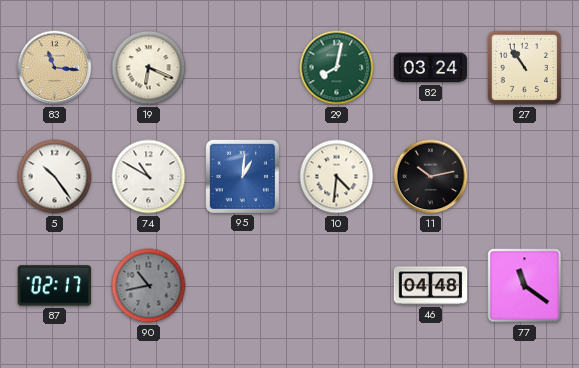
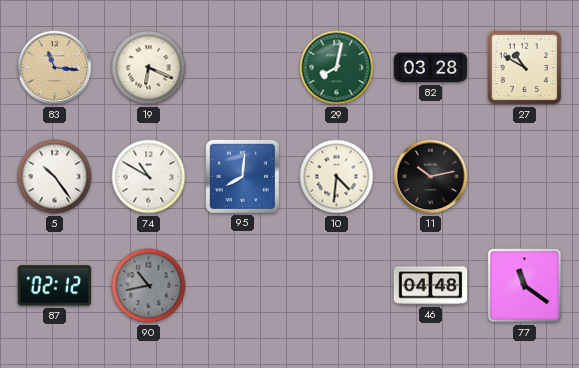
82: 03:24 -> 03:28
27: 10:54 -> 10:50
95: 1:01 -> 8:01
87: 02:17 -> 02:12
